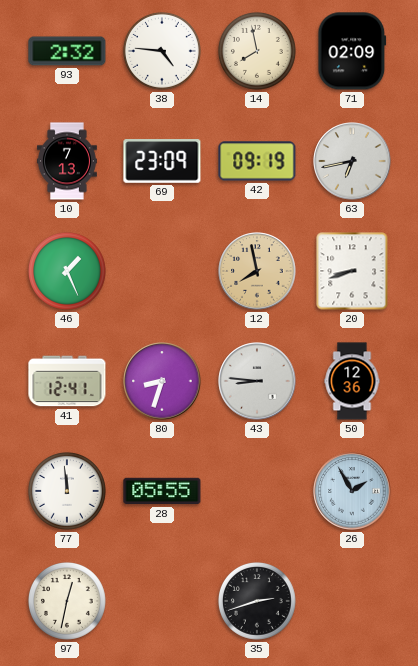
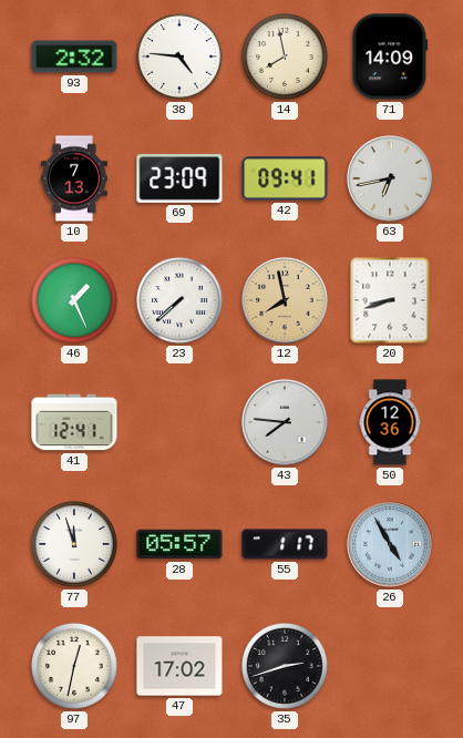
71: 02:09 -> 14:09
42: 09:19 -> 09:41
23: none -> 7:38
80: 8:33 -> none
43: 8:46 -> 7:46
77: 11:59 -> 11:57
28: 05:55 -> 05:57
55: none -> 1:17
26: 1:55 -> 4:55
47: none -> 17:02
